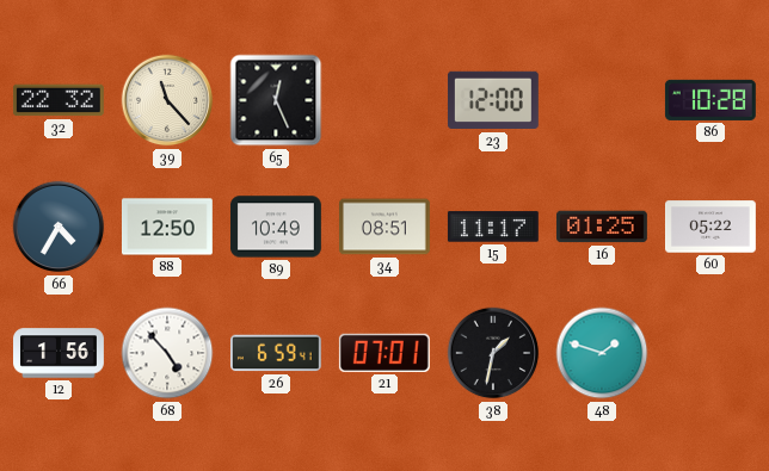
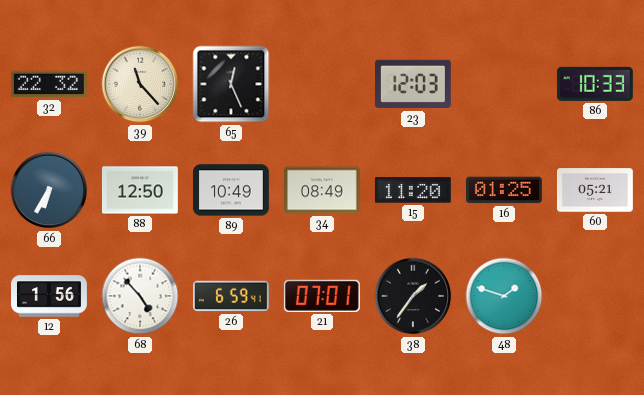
23: 12:00 -> 12:03
86: 10:28 -> 10:33
66: 4:35 -> 6:35
34: 08:51 -> 08:49
15: 11:17 -> 11:20
60: 05:22 -> 05:21
38: 1:32 -> 1:36
